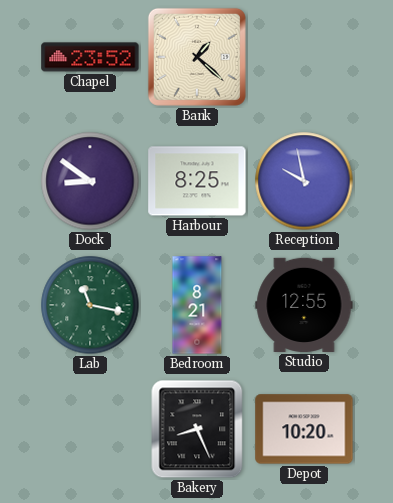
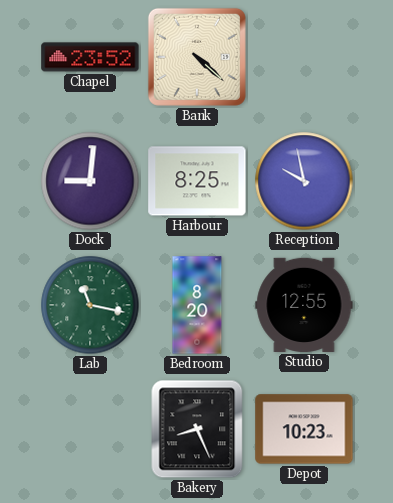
Bank: 1:22 -> 4:22
Dock: 8:51 -> 9:01
Bedroom: 8:21 -> 8:20
Depot: 10:20 -> 10:23
